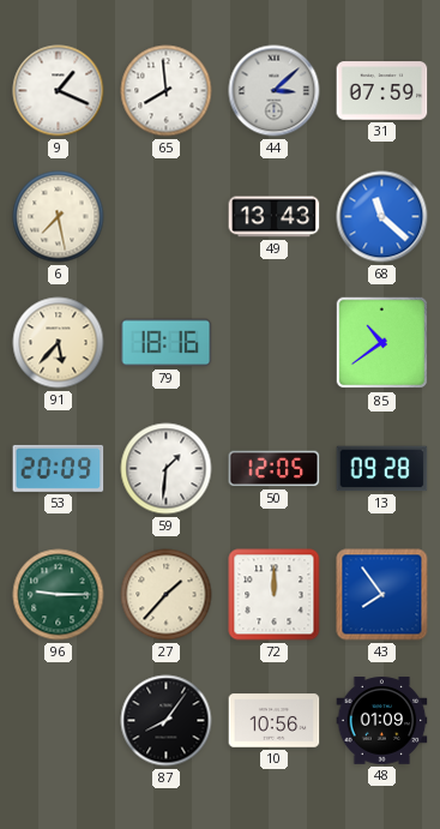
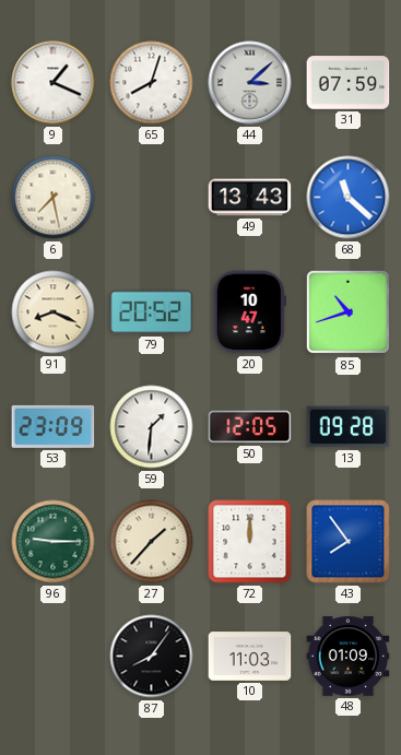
65: 7:59 -> 8:03
91: 5:37 -> 8:19
79: 18:16 -> 20:52
20: none -> 10:47
85: 10:39 -> 10:42
53: 20:09 -> 23:09
10: 10:56 -> 11:03
